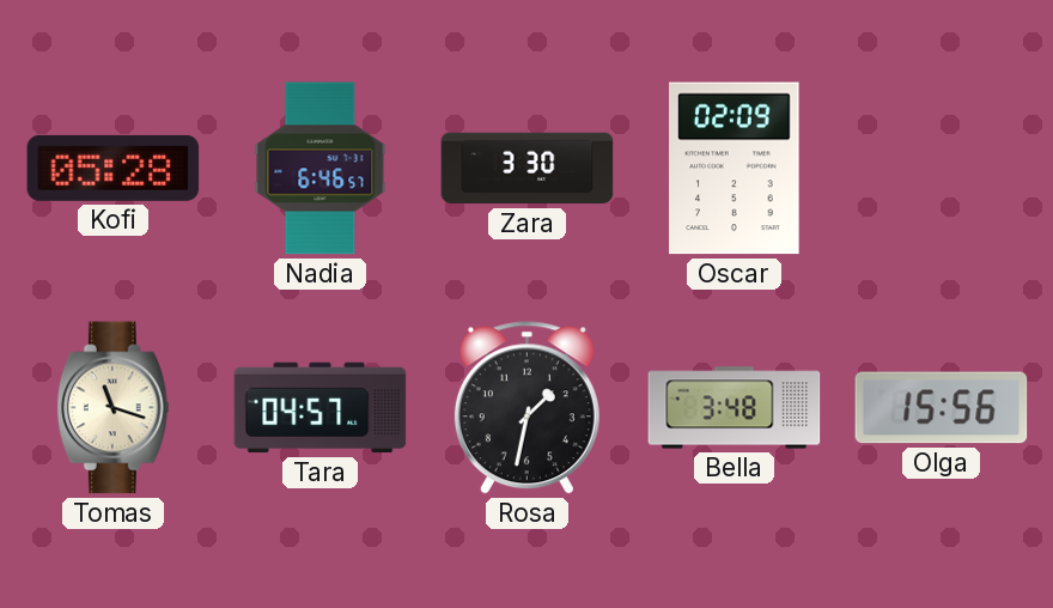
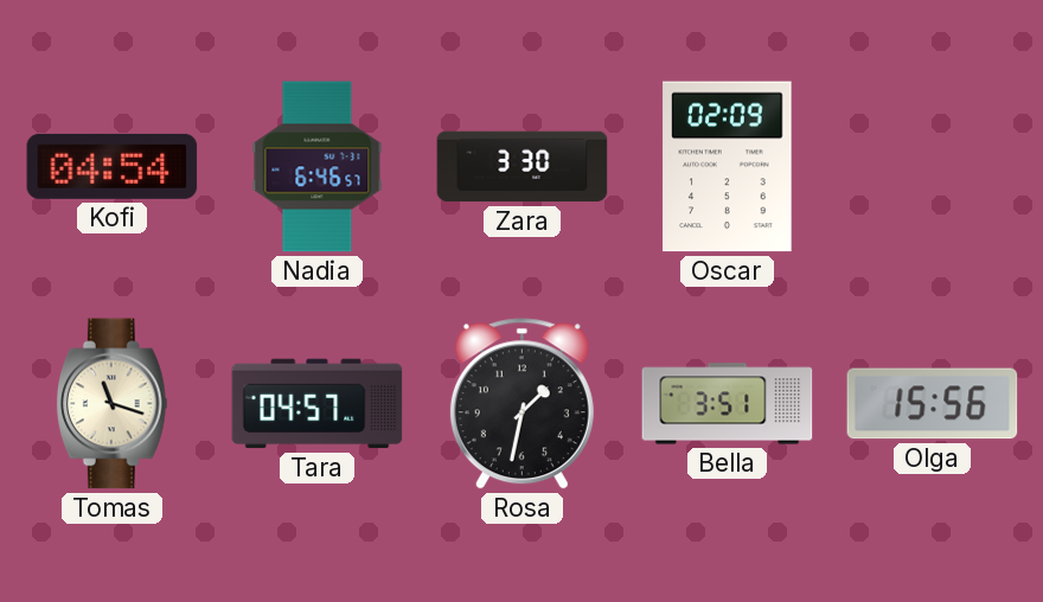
Kofi: 05:28 -> 04:54
Bella: 3:48 -> 3:51
